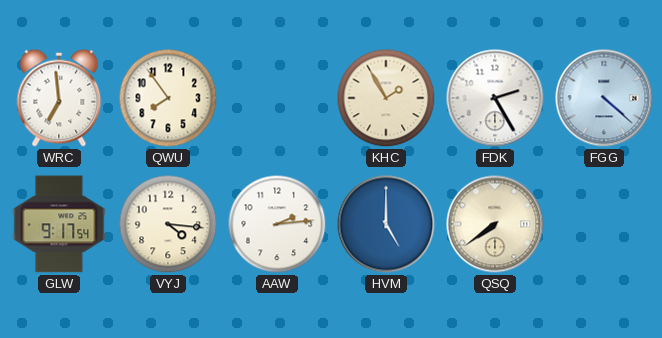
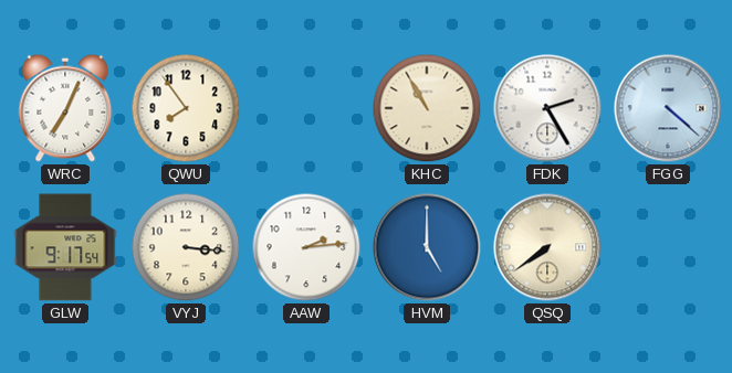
WRC: 6:59 -> 7:04
KHC: 1:55 -> 10:55
VYJ: 4:16 -> 3:16
